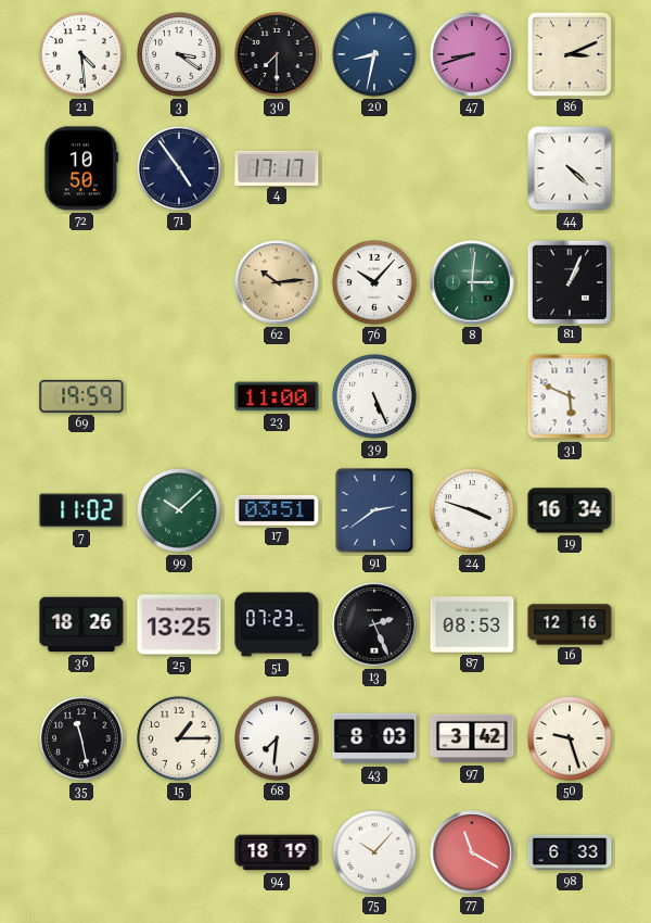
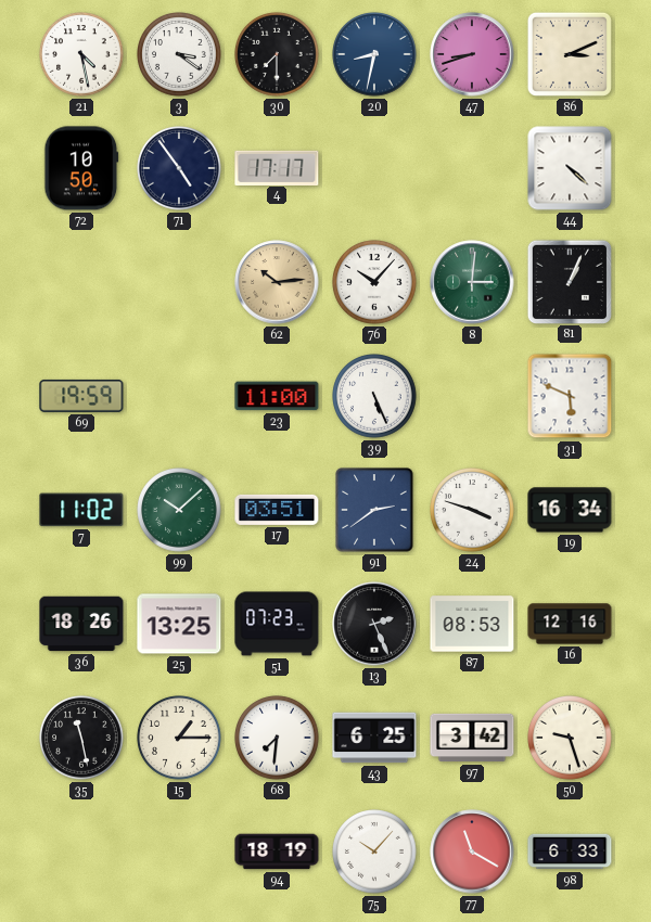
21: 4:29 -> 4:28
43: 8:03 -> 6:25
